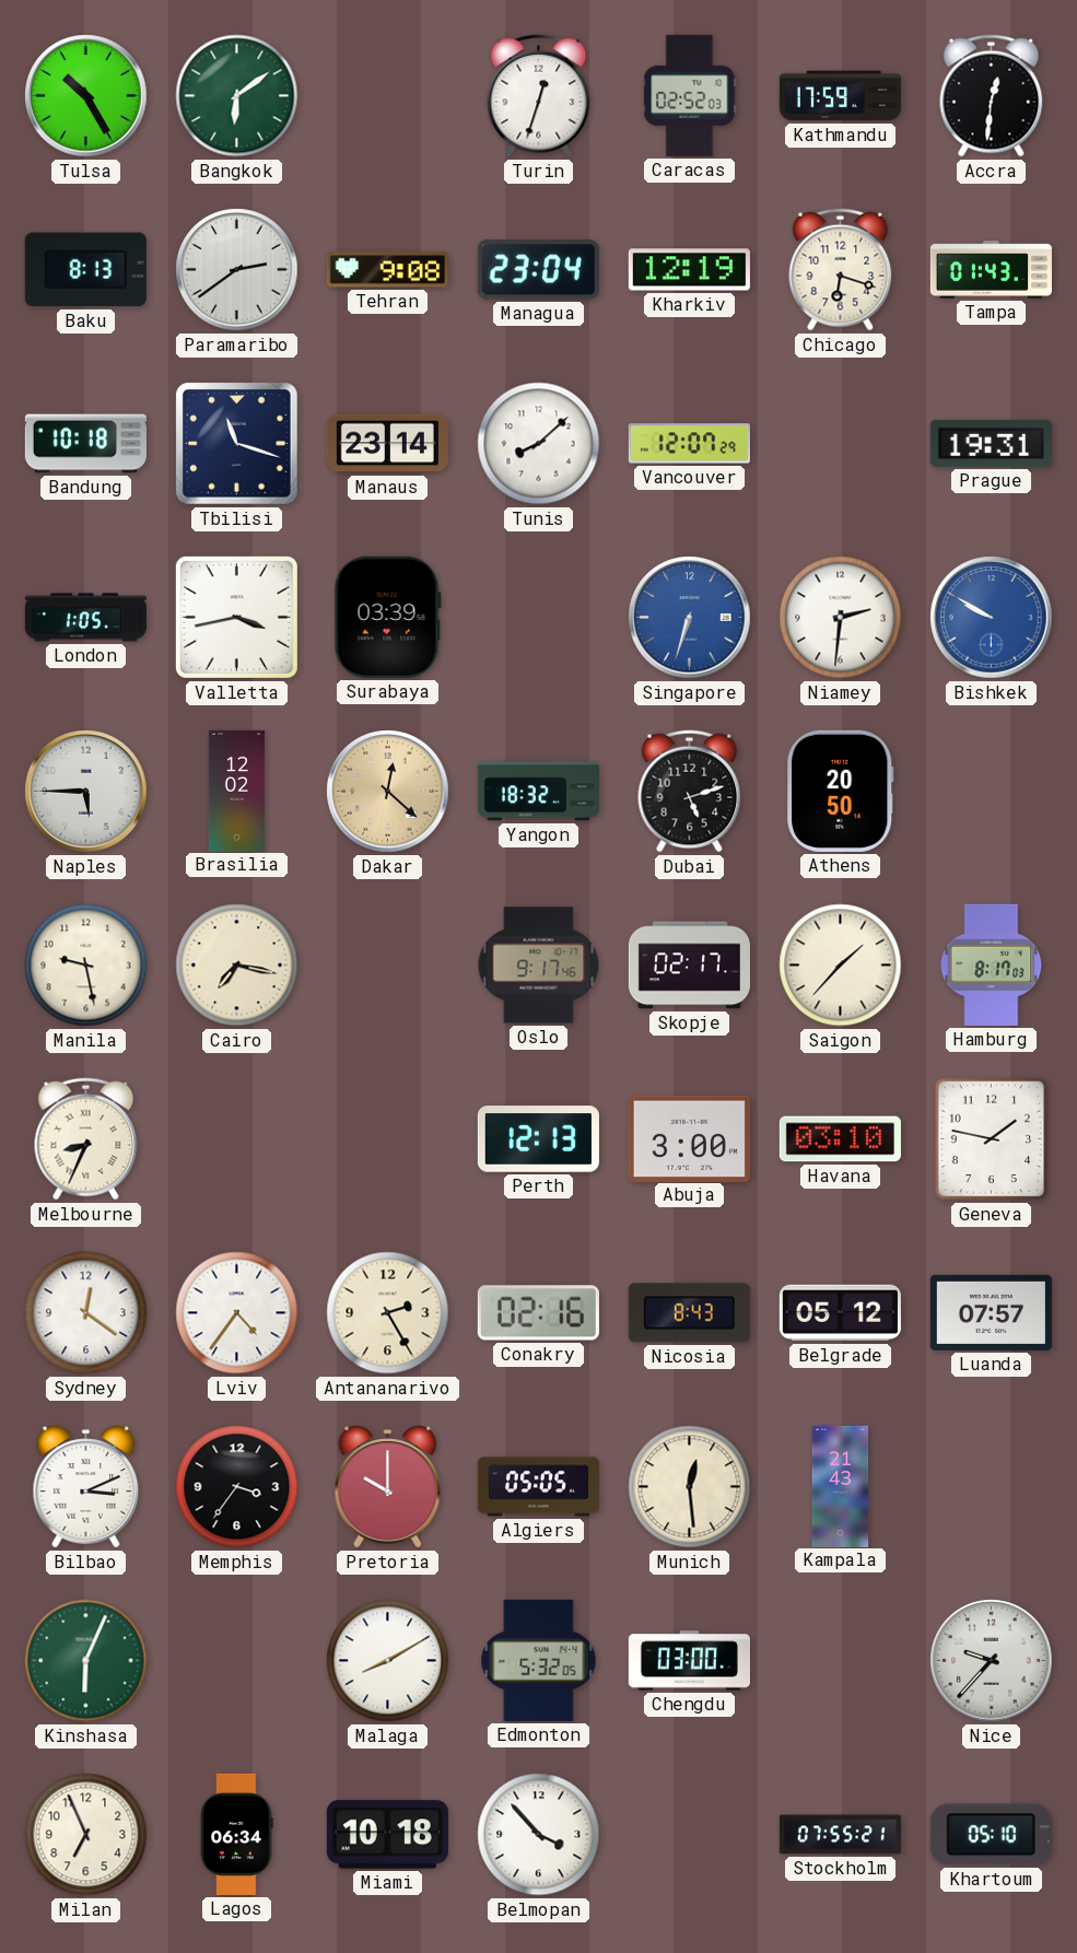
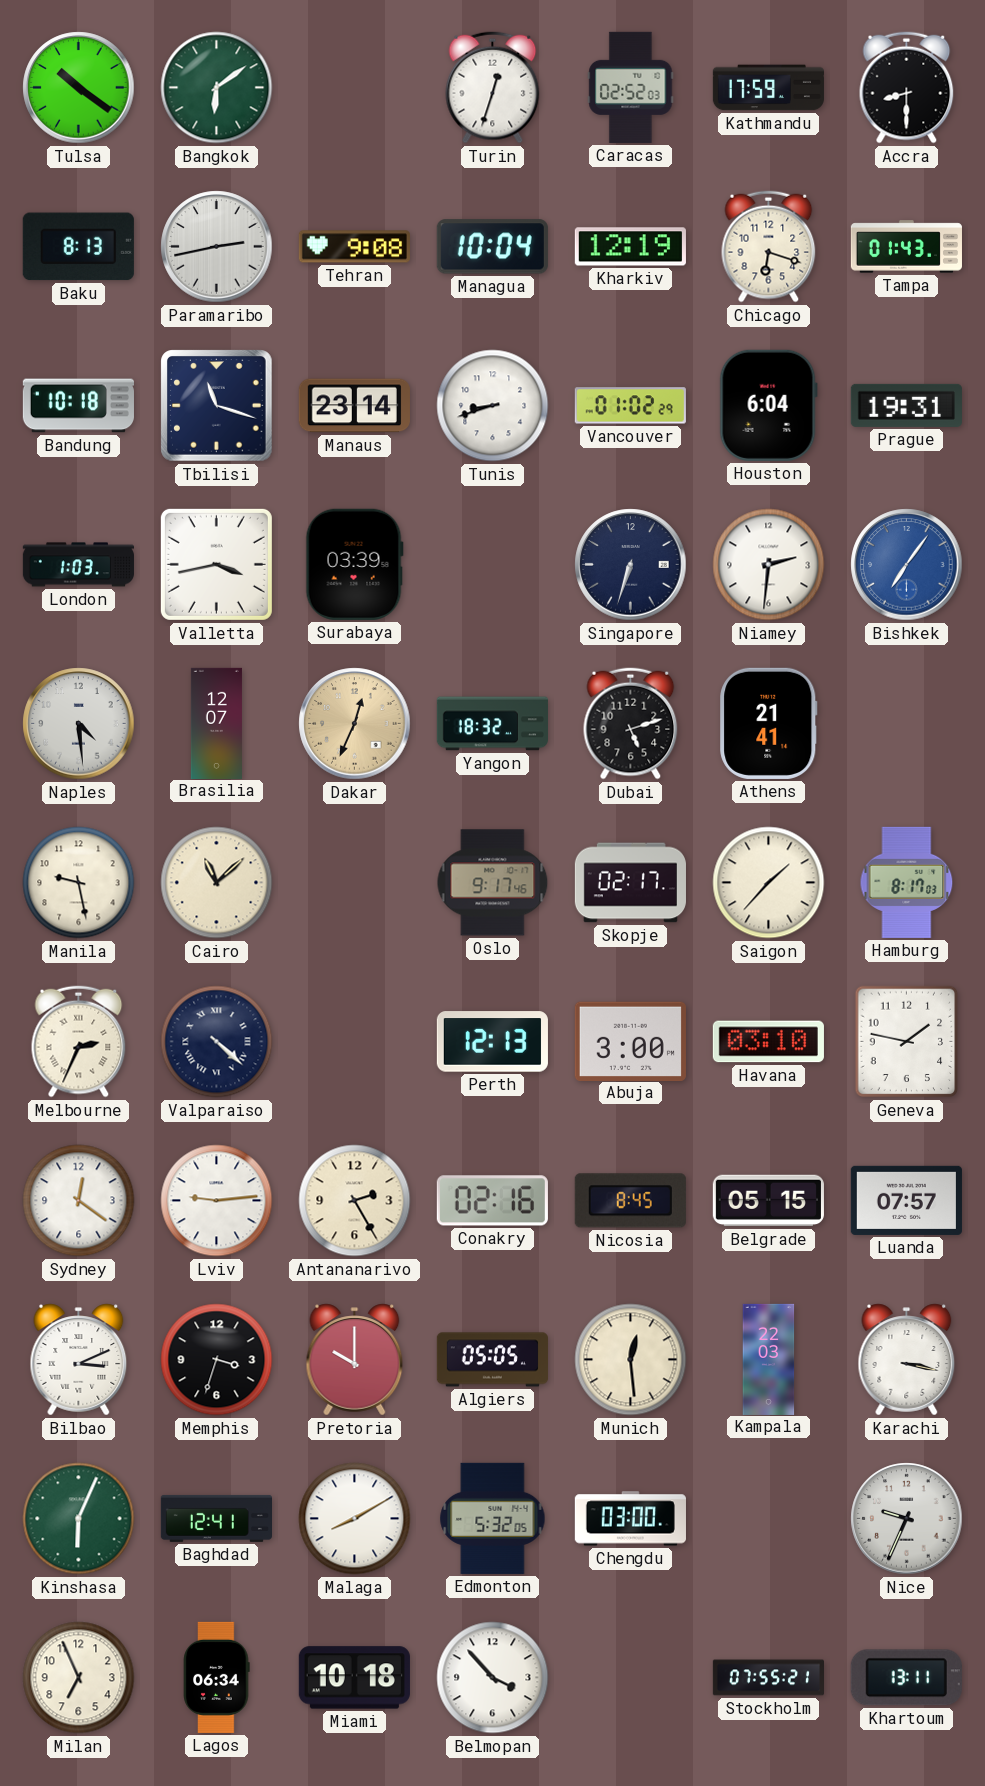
Tulsa: 10:25 -> 10:21
Accra: 12:31 -> 8:30
Paramaribo: 2:39 -> 2:43
Managua: 23:04 -> 10:04
Tunis: 8:08 -> 8:42
Vancouver: 12:07 -> 01:02
Houston: none -> 6:04
London: 1:05 -> 1:03
Singapore dial: blue -> navy
Bishkek: 9:50 -> 7:06
Naples: 5:45 -> 4:29
Brasilia: 12:02 -> 12:07
Dakar: 12:22 -> 12:34
Athens: 20:50 -> 21:41
Cairo: 7:17 -> 11:08
Melbourne: 8:34 -> 2:34
Valparaiso: none -> 4:22
Lviv: 4:36 -> 9:14
Nicosia: 8:43 -> 8:45
Belgrade: 05:12 -> 05:15
Memphis: 3:36 -> 3:33
Kampala: 21:43 -> 22:03
Karachi: none -> 3:17
Baghdad: none -> 12:41
Nice: 9:37 -> 9:34
Khartoum: 05:10 -> 13:11
